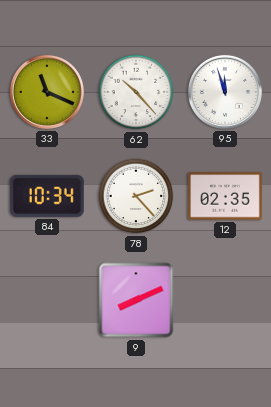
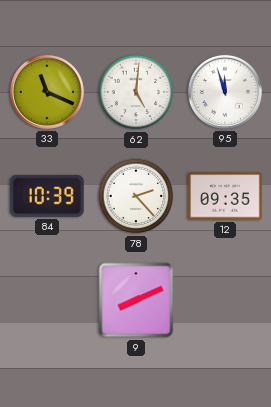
62: 10:23 -> 5:01
84: 10:34 -> 10:39
12: 02:35 -> 09:35
